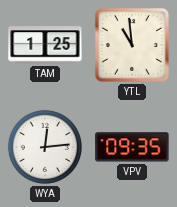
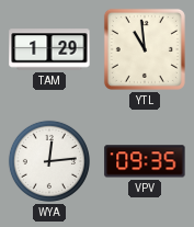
TAM: 1:25 -> 1:29
